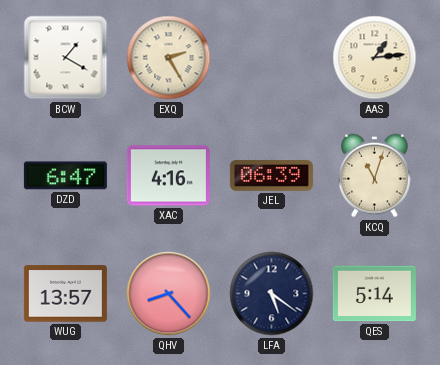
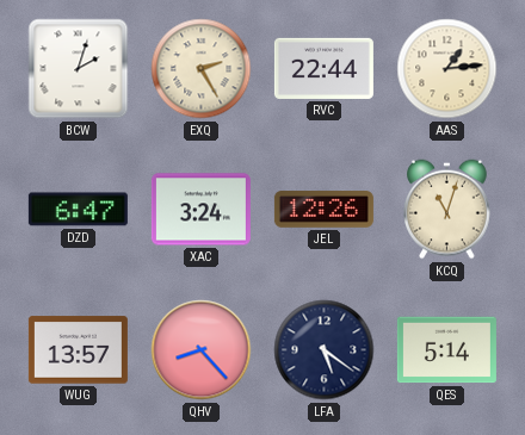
BCW: 1:20 -> 2:03
RVC: none -> 22:44
XAC: 4:16 -> 3:24
JEL: 06:39 -> 12:26
